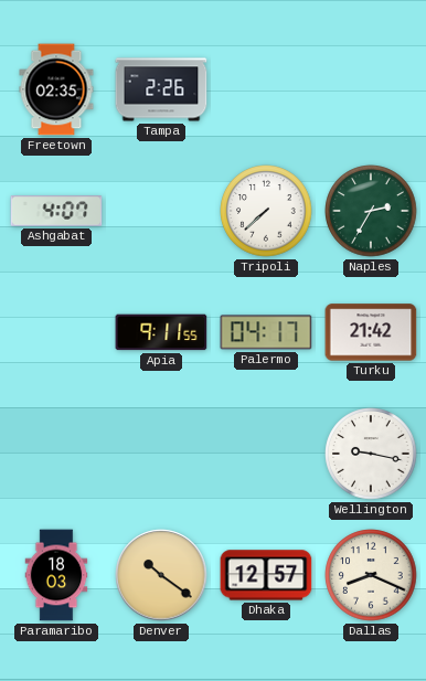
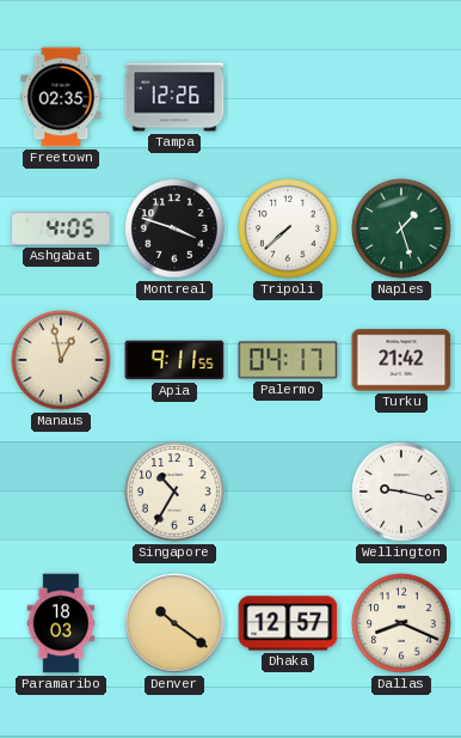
Tampa: 2:26 -> 12:26
Ashgabat: 4:07 -> 4:05
Montreal: none -> 3:48
Naples: 2:35 -> 1:27
Manaus: none -> 12:58
Singapore: none -> 10:35
